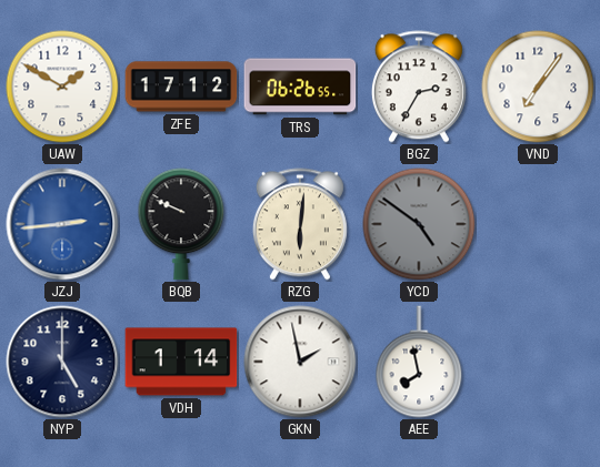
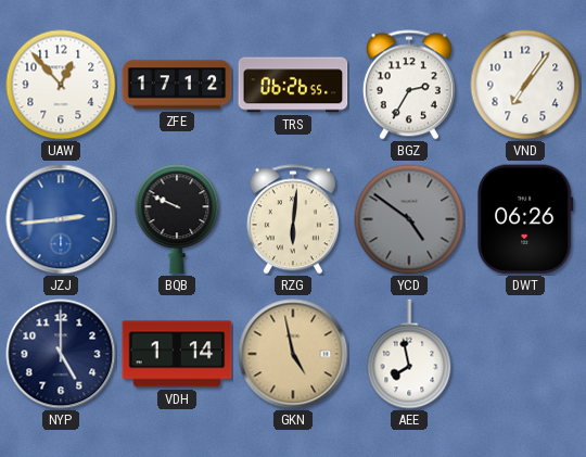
UAW: 1:50 -> 12:53
DWT: none -> 06:26
GKN: 1:58 -> 4:58
GKN dial: white -> champagne
